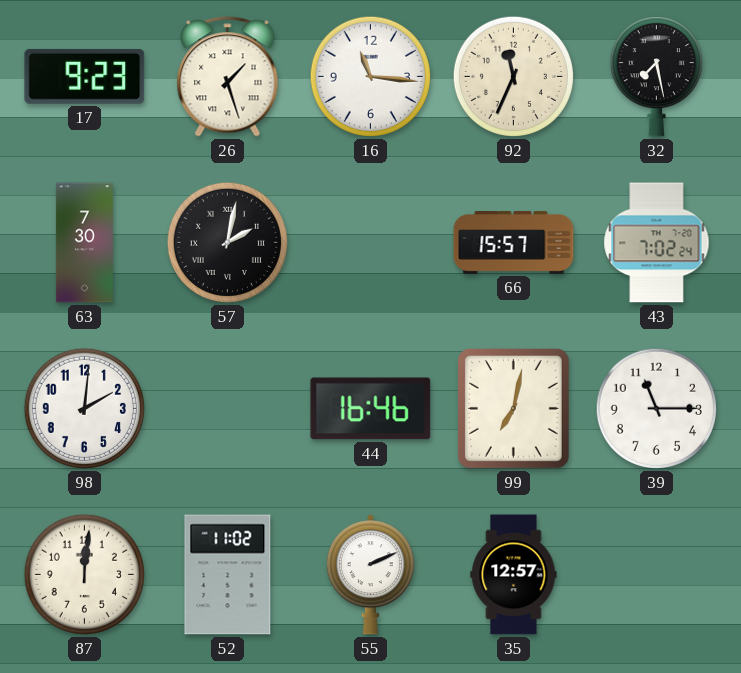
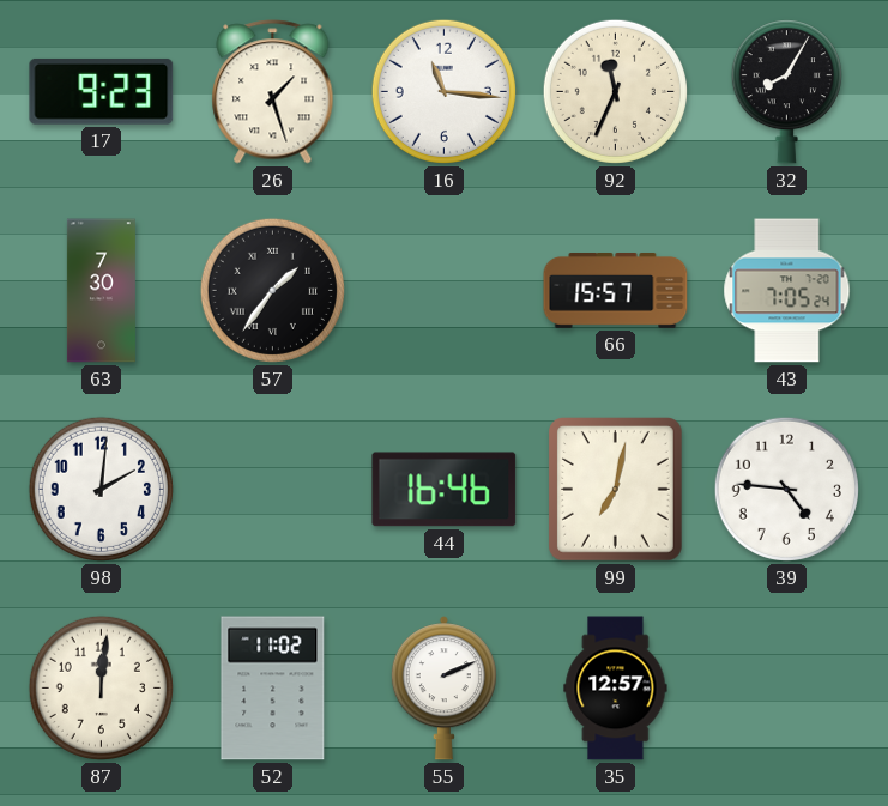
32: 7:28 -> 8:05
57: 2:02 -> 1:36
43: 7:02 -> 7:05
39: 11:15 -> 4:46
